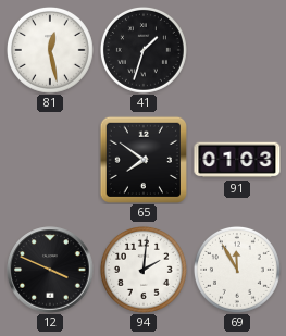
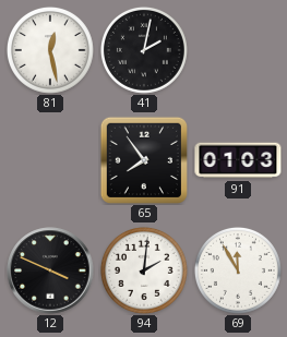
41: 1:33 -> 2:02
65: 7:51 -> 7:54
